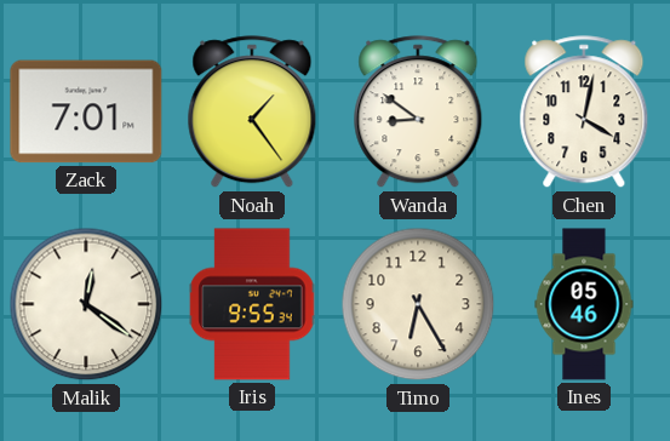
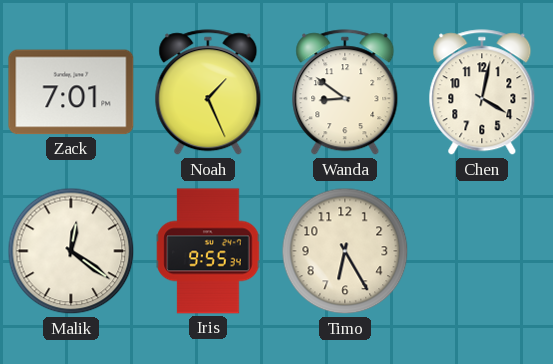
Noah: 1:24 -> 1:26
Ines: 05:46 -> none
